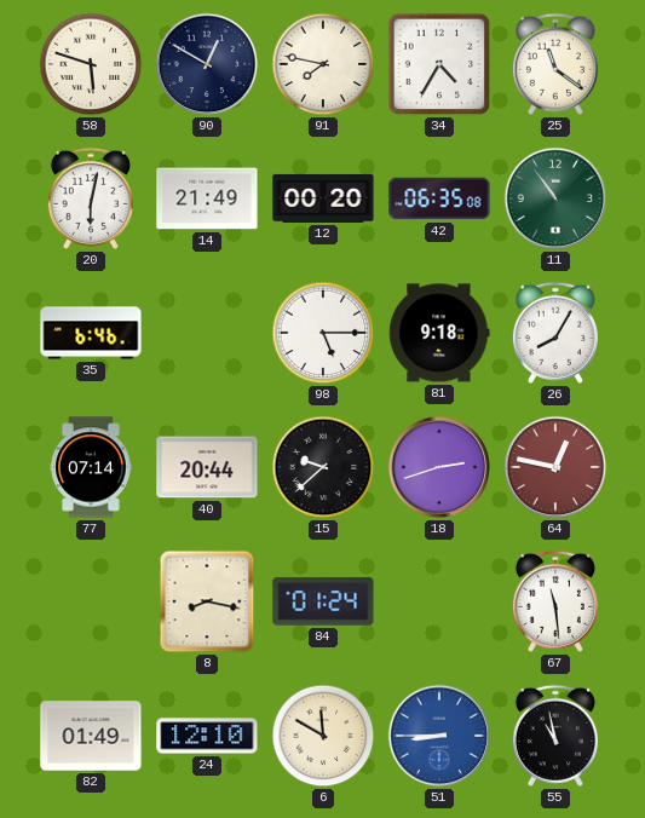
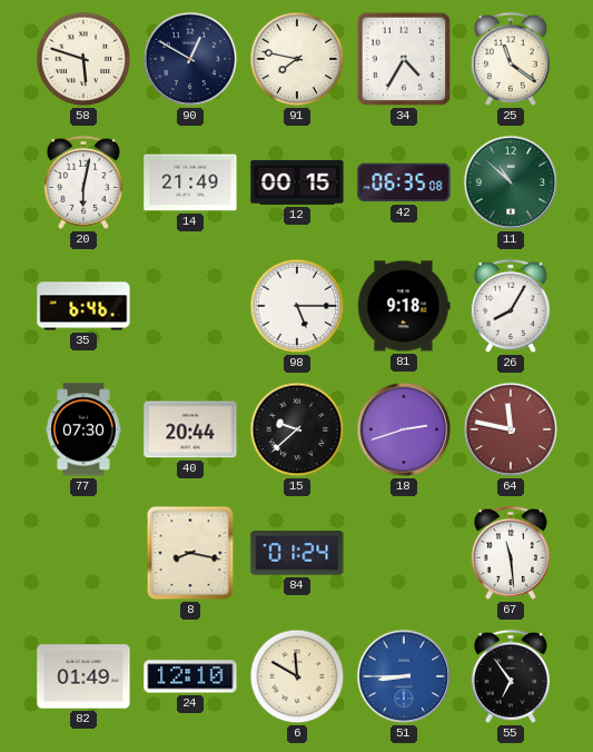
12: 00:20 -> 00:15
11: 10:54 -> 10:52
77: 07:14 -> 07:30
64: 12:47 -> 11:47
55: 10:58 -> 6:54
